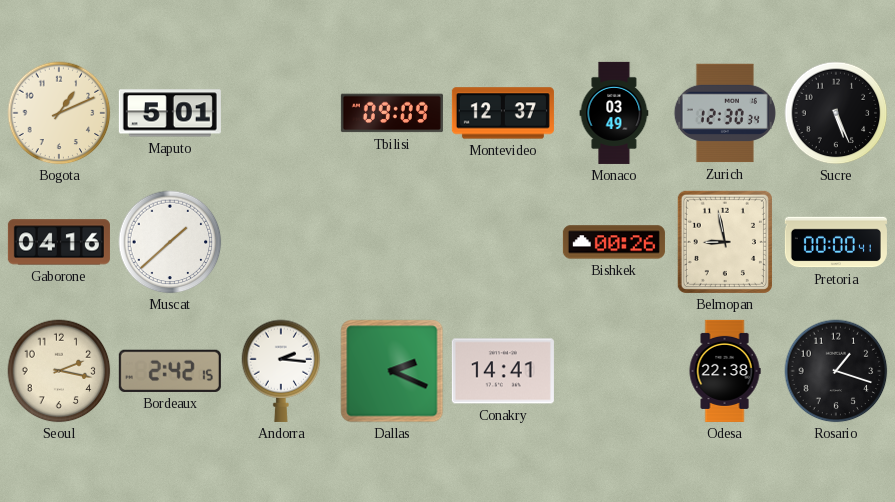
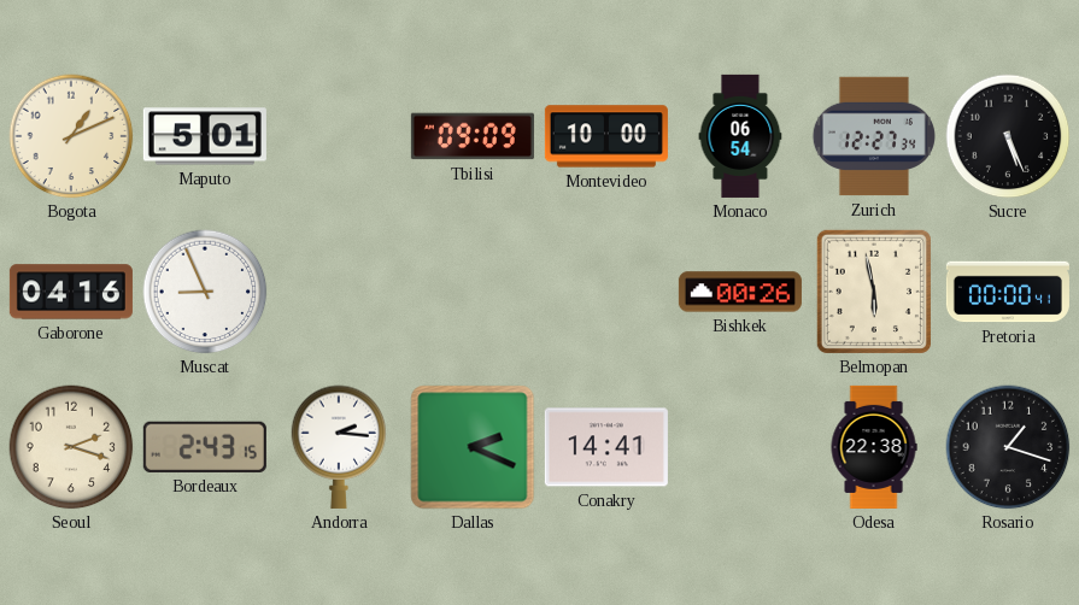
Montevideo: 12:37 -> 10:00
Monaco: 03:49 -> 06:54
Zurich: 12:30 -> 12:27
Muscat: 1:38 -> 8:56
Belmopan: 8:58 -> 5:58
Seoul: 2:17 -> 2:18
Bordeaux: 2:42 -> 2:43
